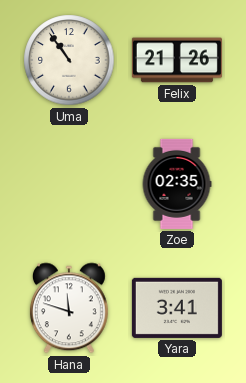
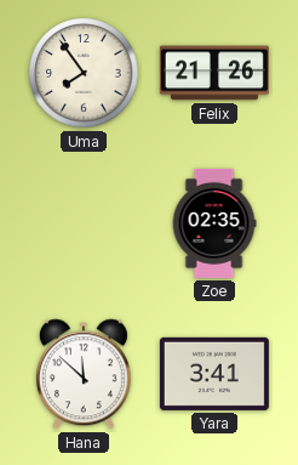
Uma: 10:54 -> 7:54
Hana: 11:48 -> 11:52
